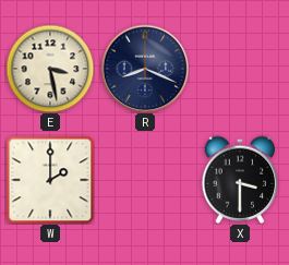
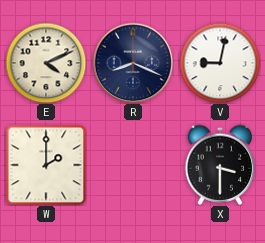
E: 3:28 -> 4:11
V: none -> 9:02
